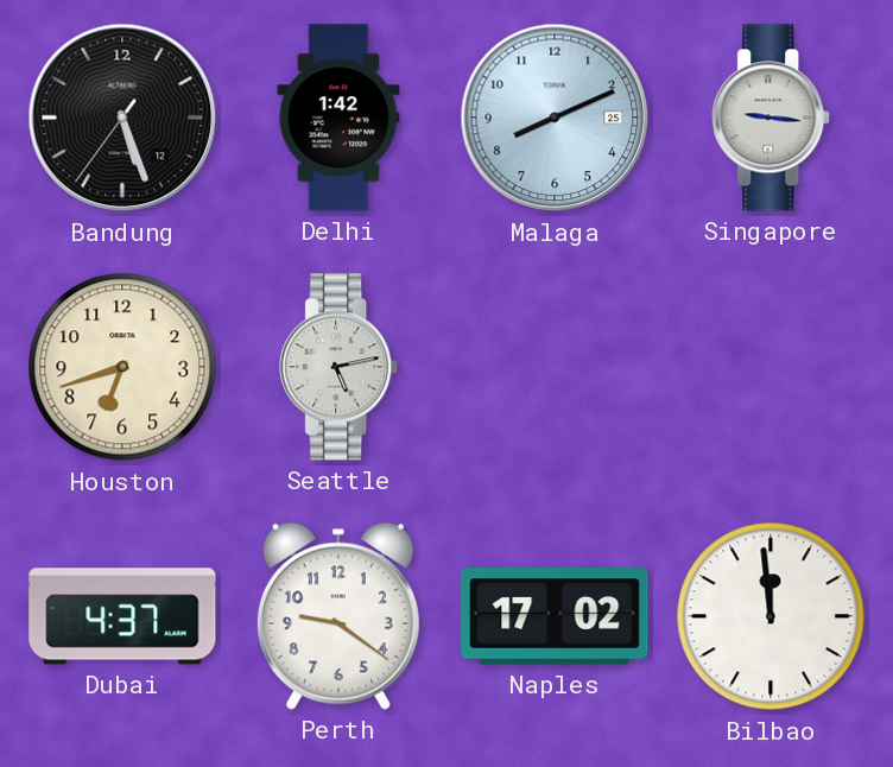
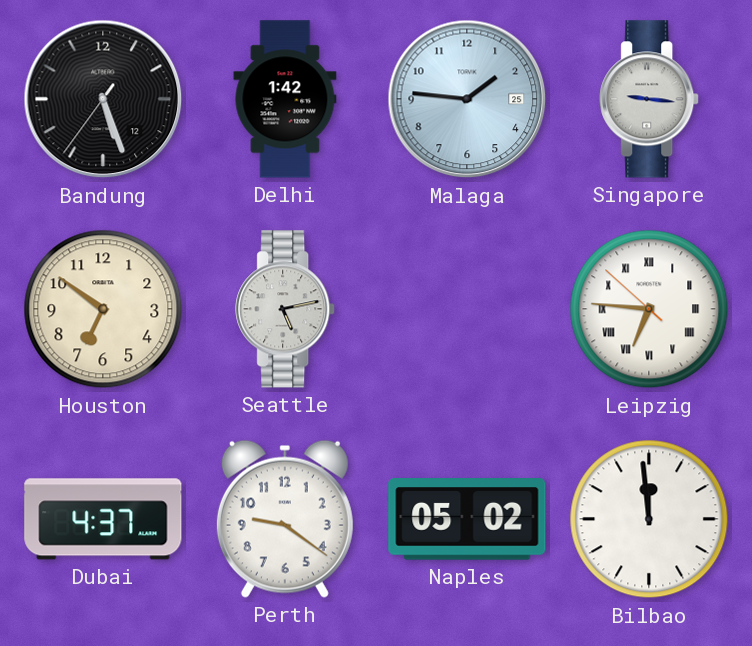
Malaga: 8:11 -> 1:46
Houston: 6:42 -> 6:51
Leipzig: none -> 6:45
Naples: 17:02 -> 05:02
